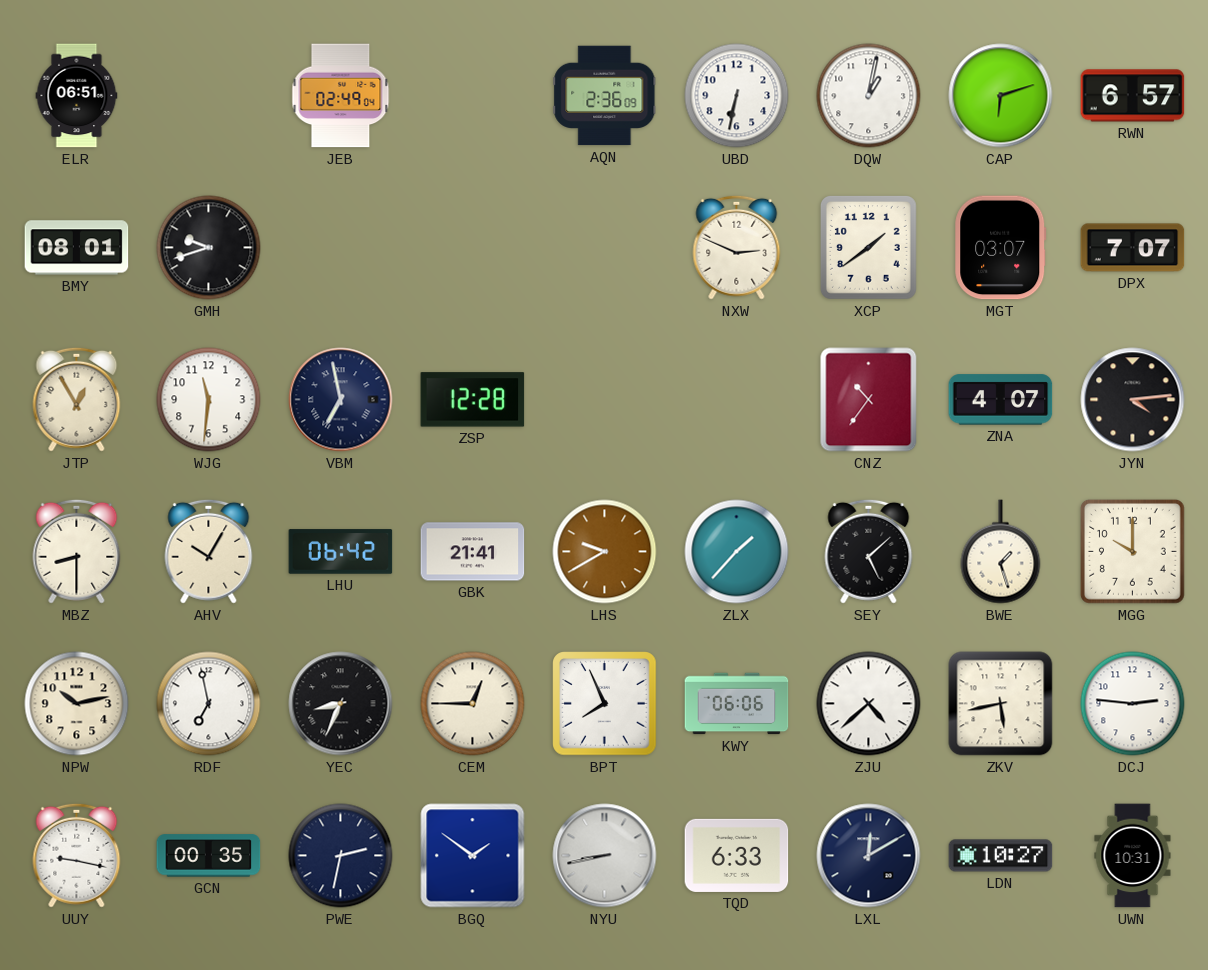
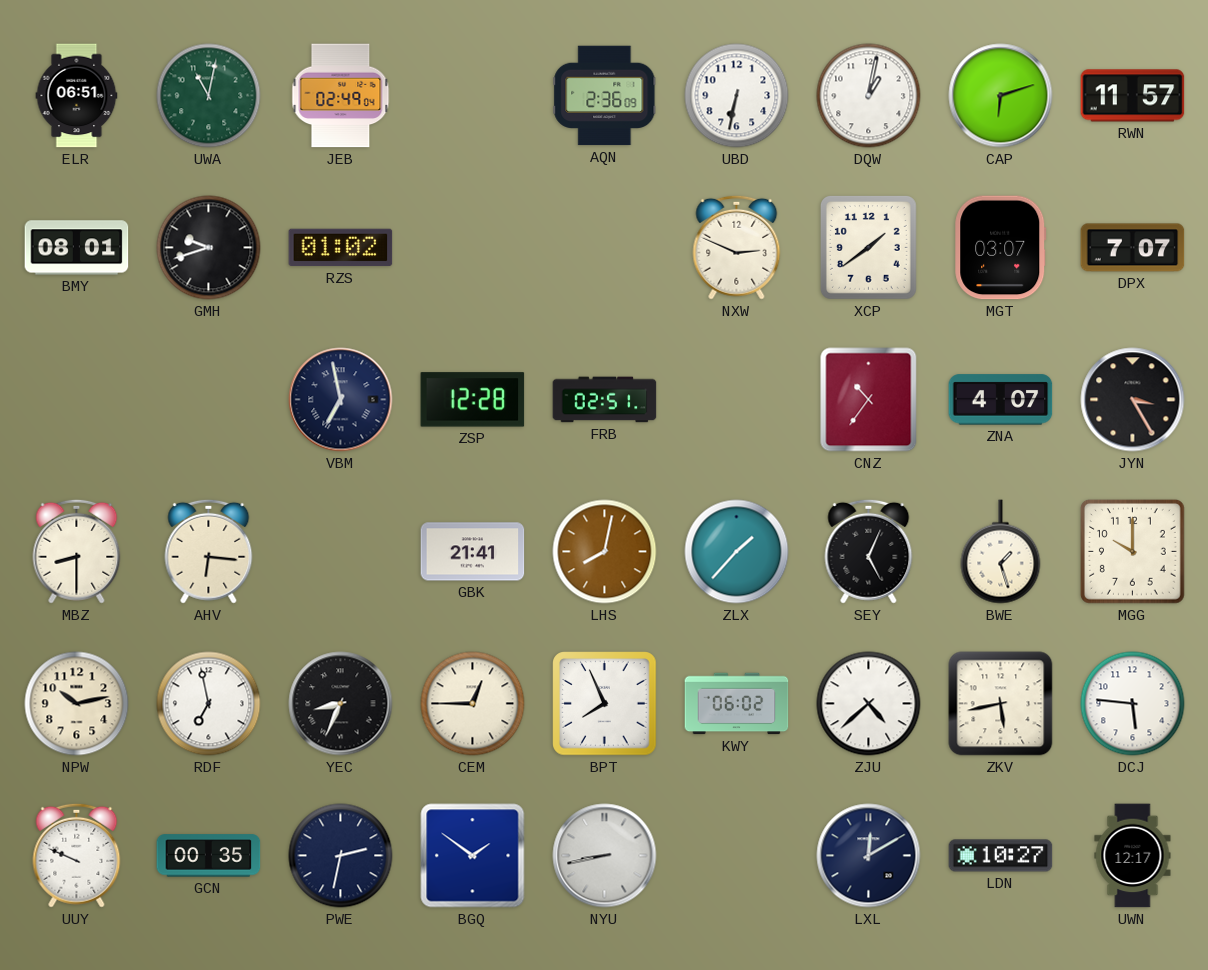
UWA: none -> 11:02
RWN: 6:57 -> 11:57
RZS: none -> 01:02
JTP: 12:55 -> none
WJG: 11:31 -> none
FRB: none -> 02:51
JYN: 4:14 -> 3:25
AHV: 10:05 -> 6:16
LHU: 06:42 -> none
LHS: 9:40 -> 8:02
SEY: 5:08 -> 5:04
KWY: 06:06 -> 06:02
DCJ: 2:46 -> 5:46
UUY: 9:17 -> 9:49
TQD: 6:33 -> none
UWN: 10:31 -> 12:17
